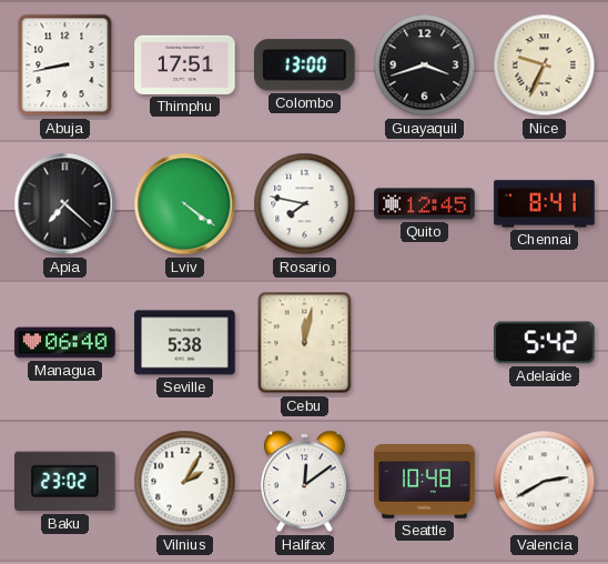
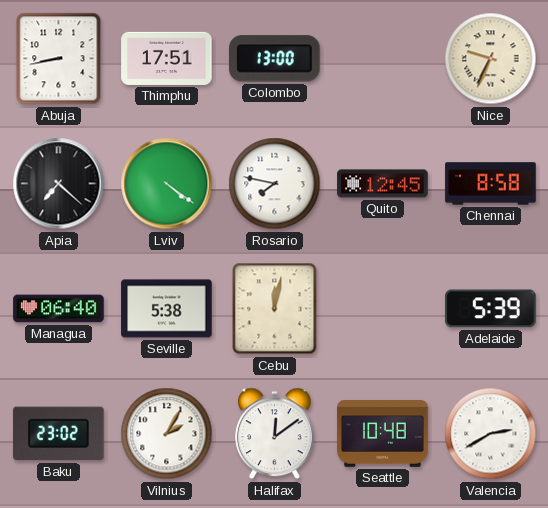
Guayaquil: 3:42 -> none
Chennai: 8:41 -> 8:58
Adelaide: 5:42 -> 5:39
